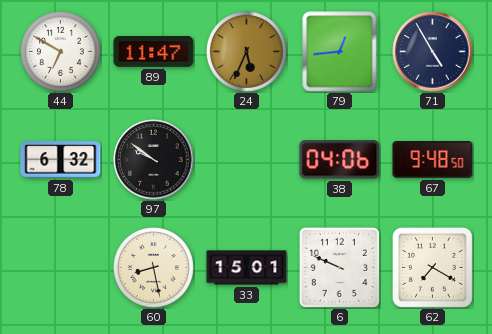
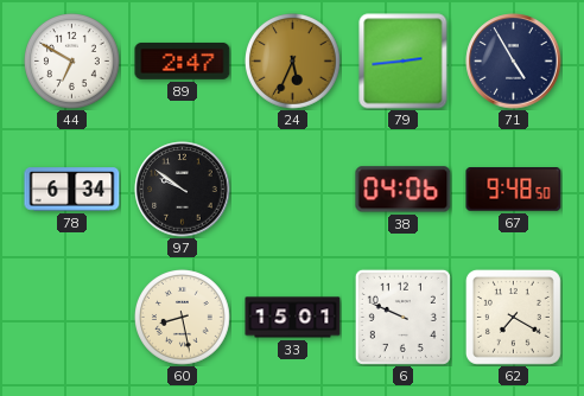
89: 11:47 -> 2:47
79: 12:44 -> 2:44
78: 6:32 -> 6:34
